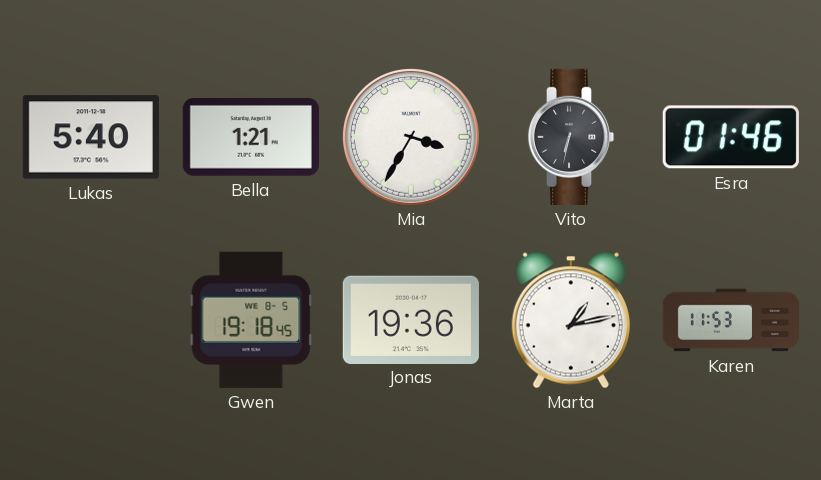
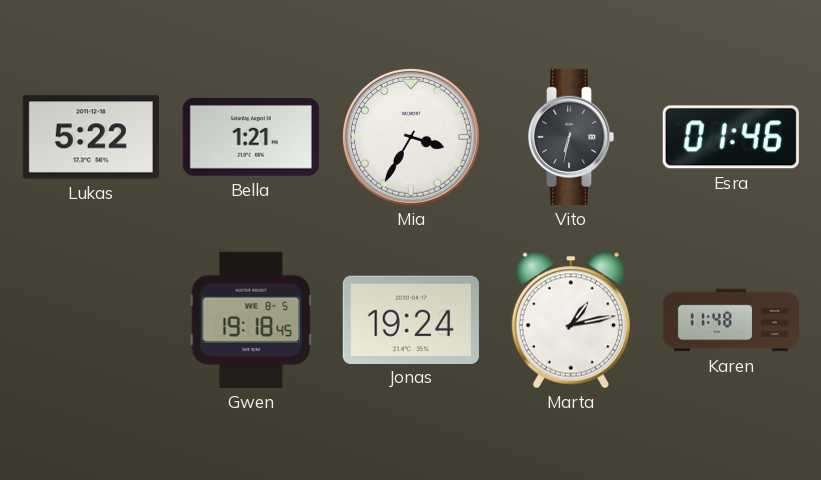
Lukas: 5:40 -> 5:22
Jonas: 19:36 -> 19:24
Karen: 11:53 -> 11:48
